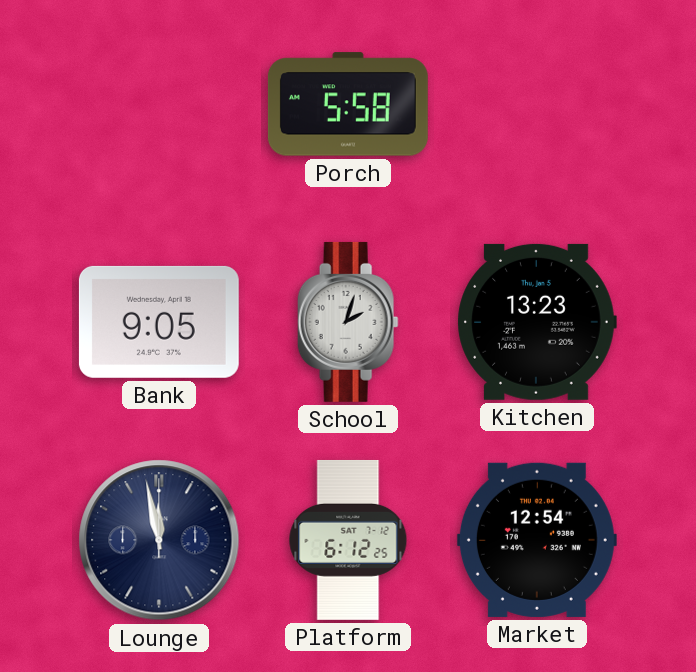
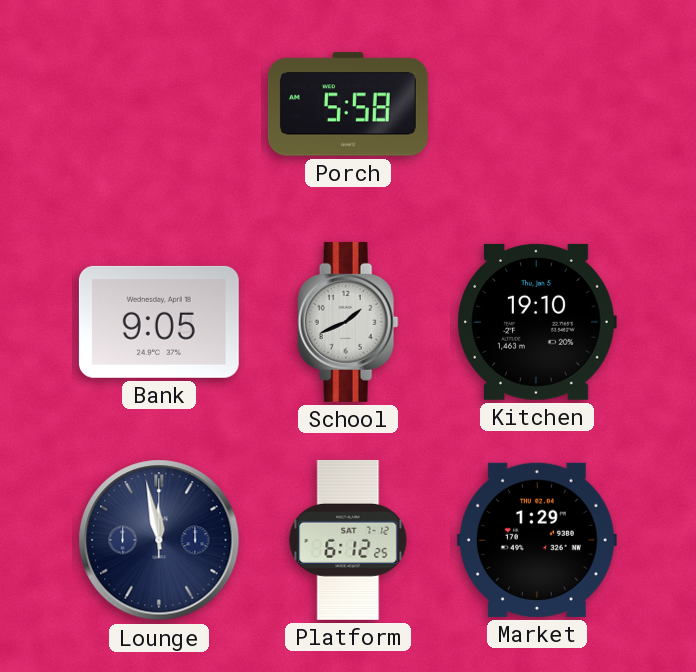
School: 2:03 -> 1:41
Kitchen: 13:23 -> 19:10
Market: 12:54 -> 1:29
